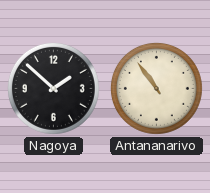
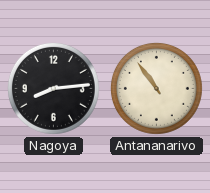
Nagoya: 1:52 -> 8:14
